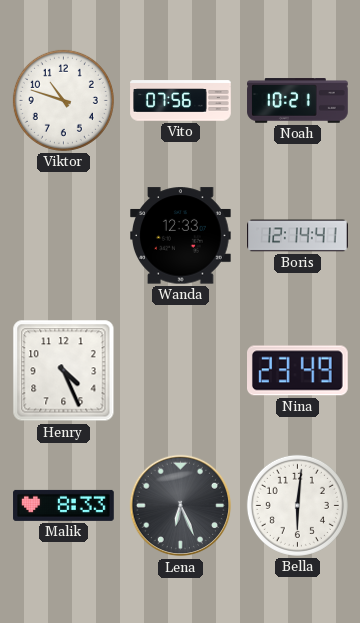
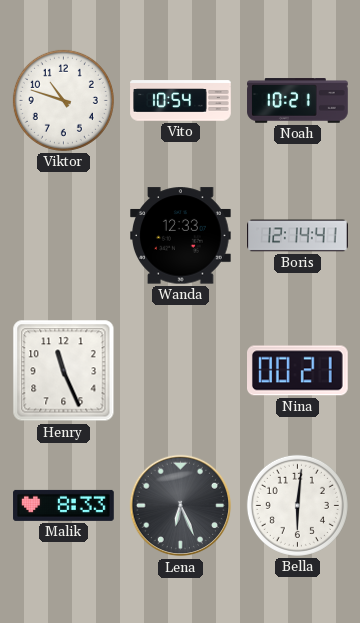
Vito: 07:56 -> 10:54
Henry: 4:26 -> 11:26
Nina: 23:49 -> 00:21
